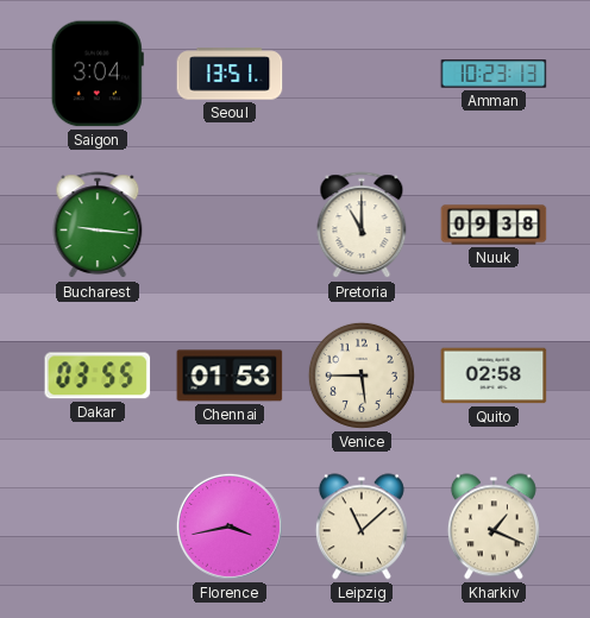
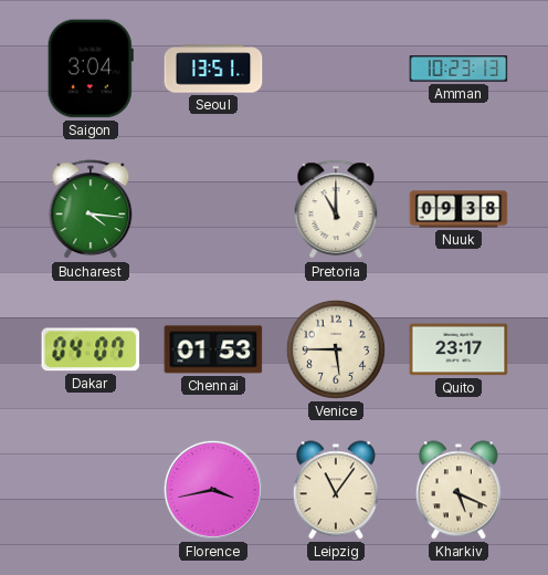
Bucharest: 9:16 -> 4:16
Dakar: 03:55 -> 04:07
Quito: 02:58 -> 23:17
Leipzig: 11:08 -> 11:06
Kharkiv: 1:19 -> 5:19
